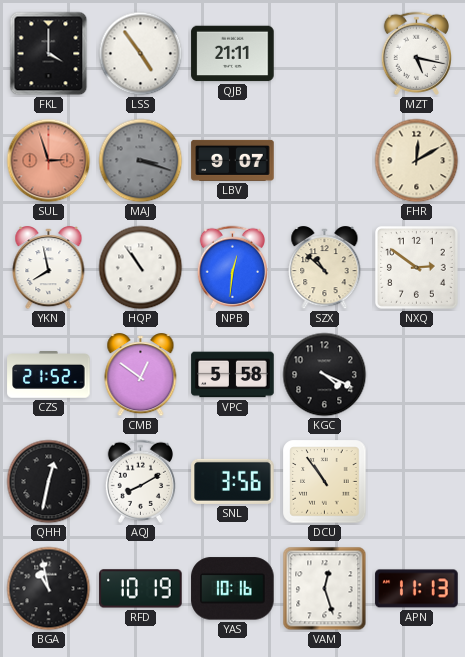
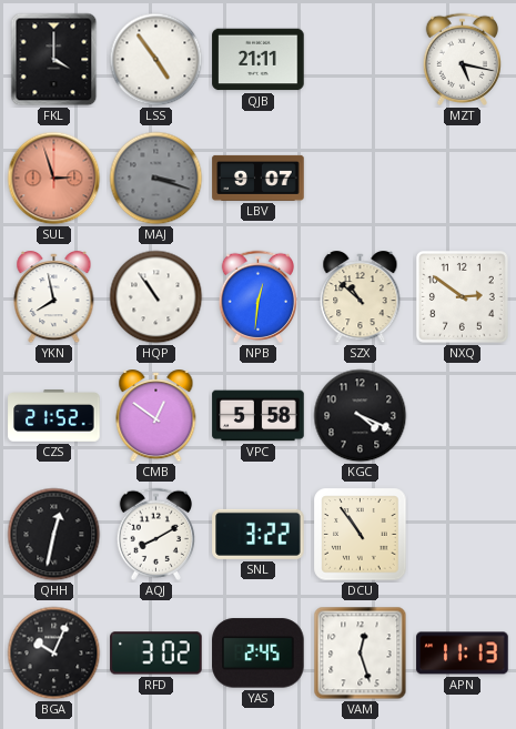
FHR: 12:10 -> none
SNL: 3:56 -> 3:22
BGA: 10:58 -> 10:04
RFD: 10:19 -> 3:02
YAS: 10:16 -> 2:45
